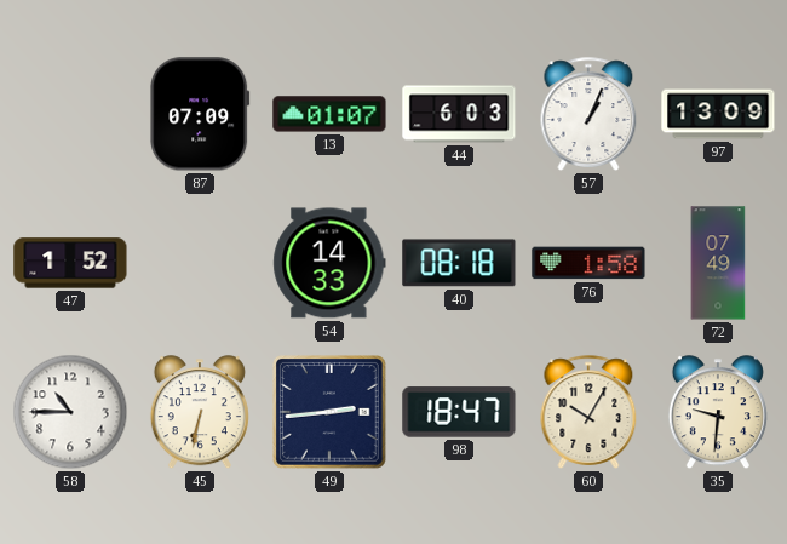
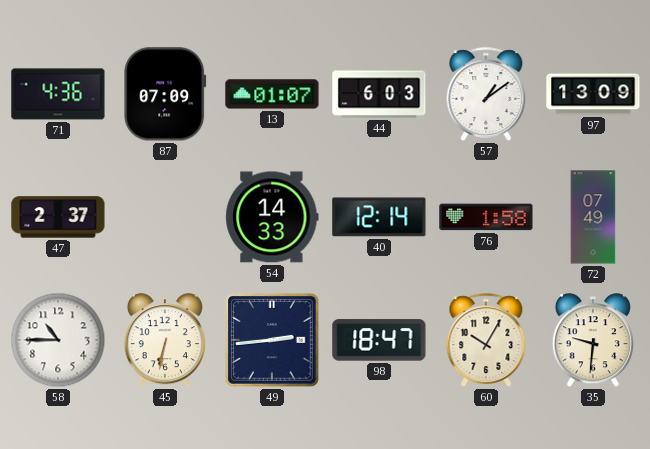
71: none -> 4:36
57: 1:04 -> 1:09
47: 1:52 -> 2:37
40: 08:18 -> 12:14
